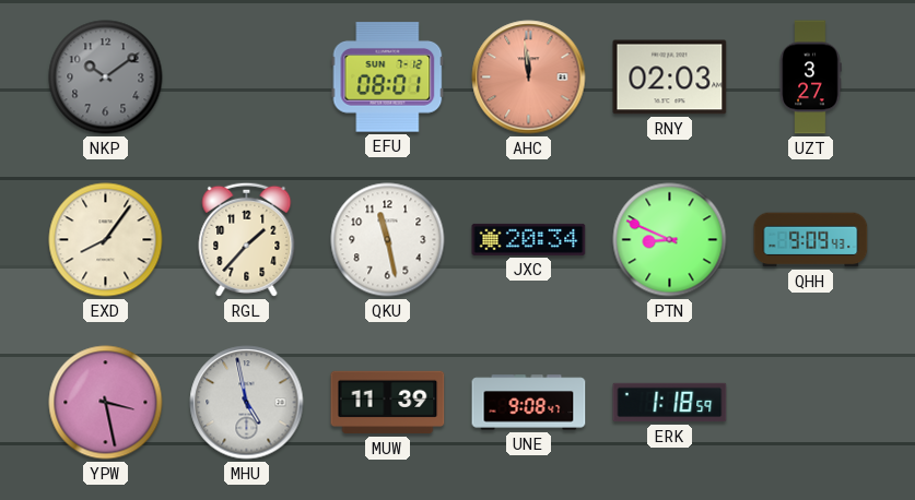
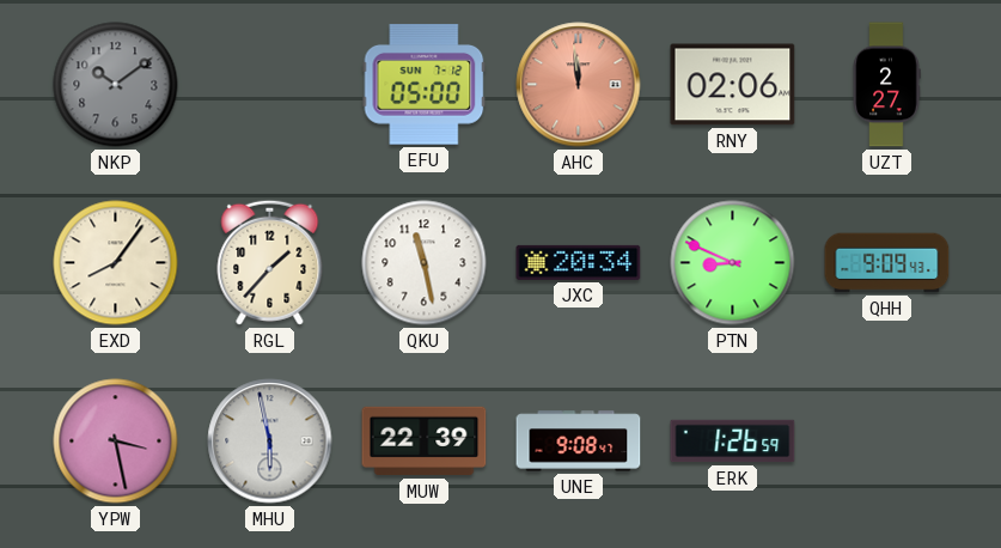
EFU: 08:01 -> 05:00
RNY: 02:03 -> 02:06
UZT: 3:27 -> 2:27
MHU: 4:58 -> 5:58
MUW: 11:39 -> 22:39
ERK: 1:18 -> 1:26
